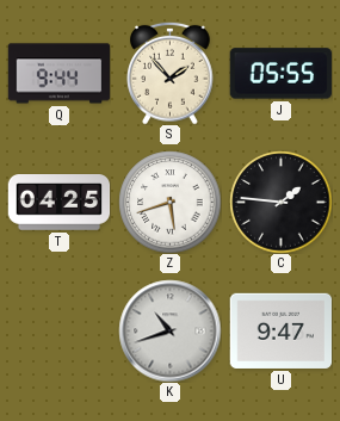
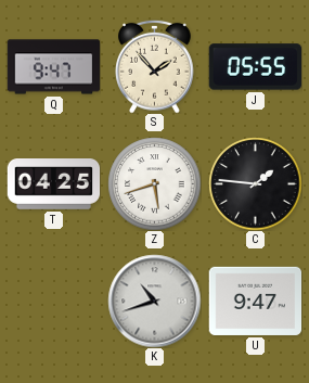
Q: 9:44 -> 9:47
